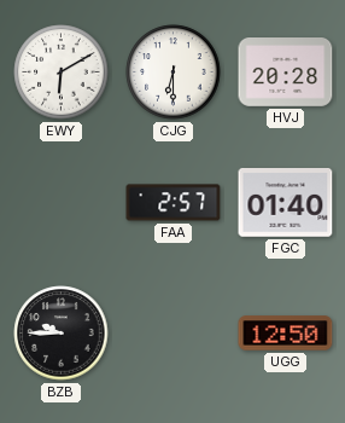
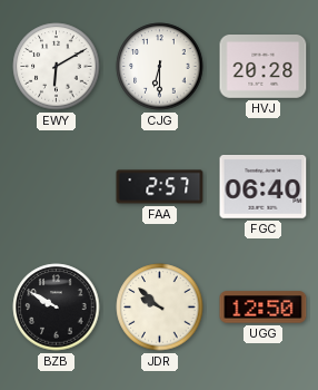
FGC: 01:40 -> 06:40
BZB: 9:45 -> 9:50
JDR: none -> 9:52
